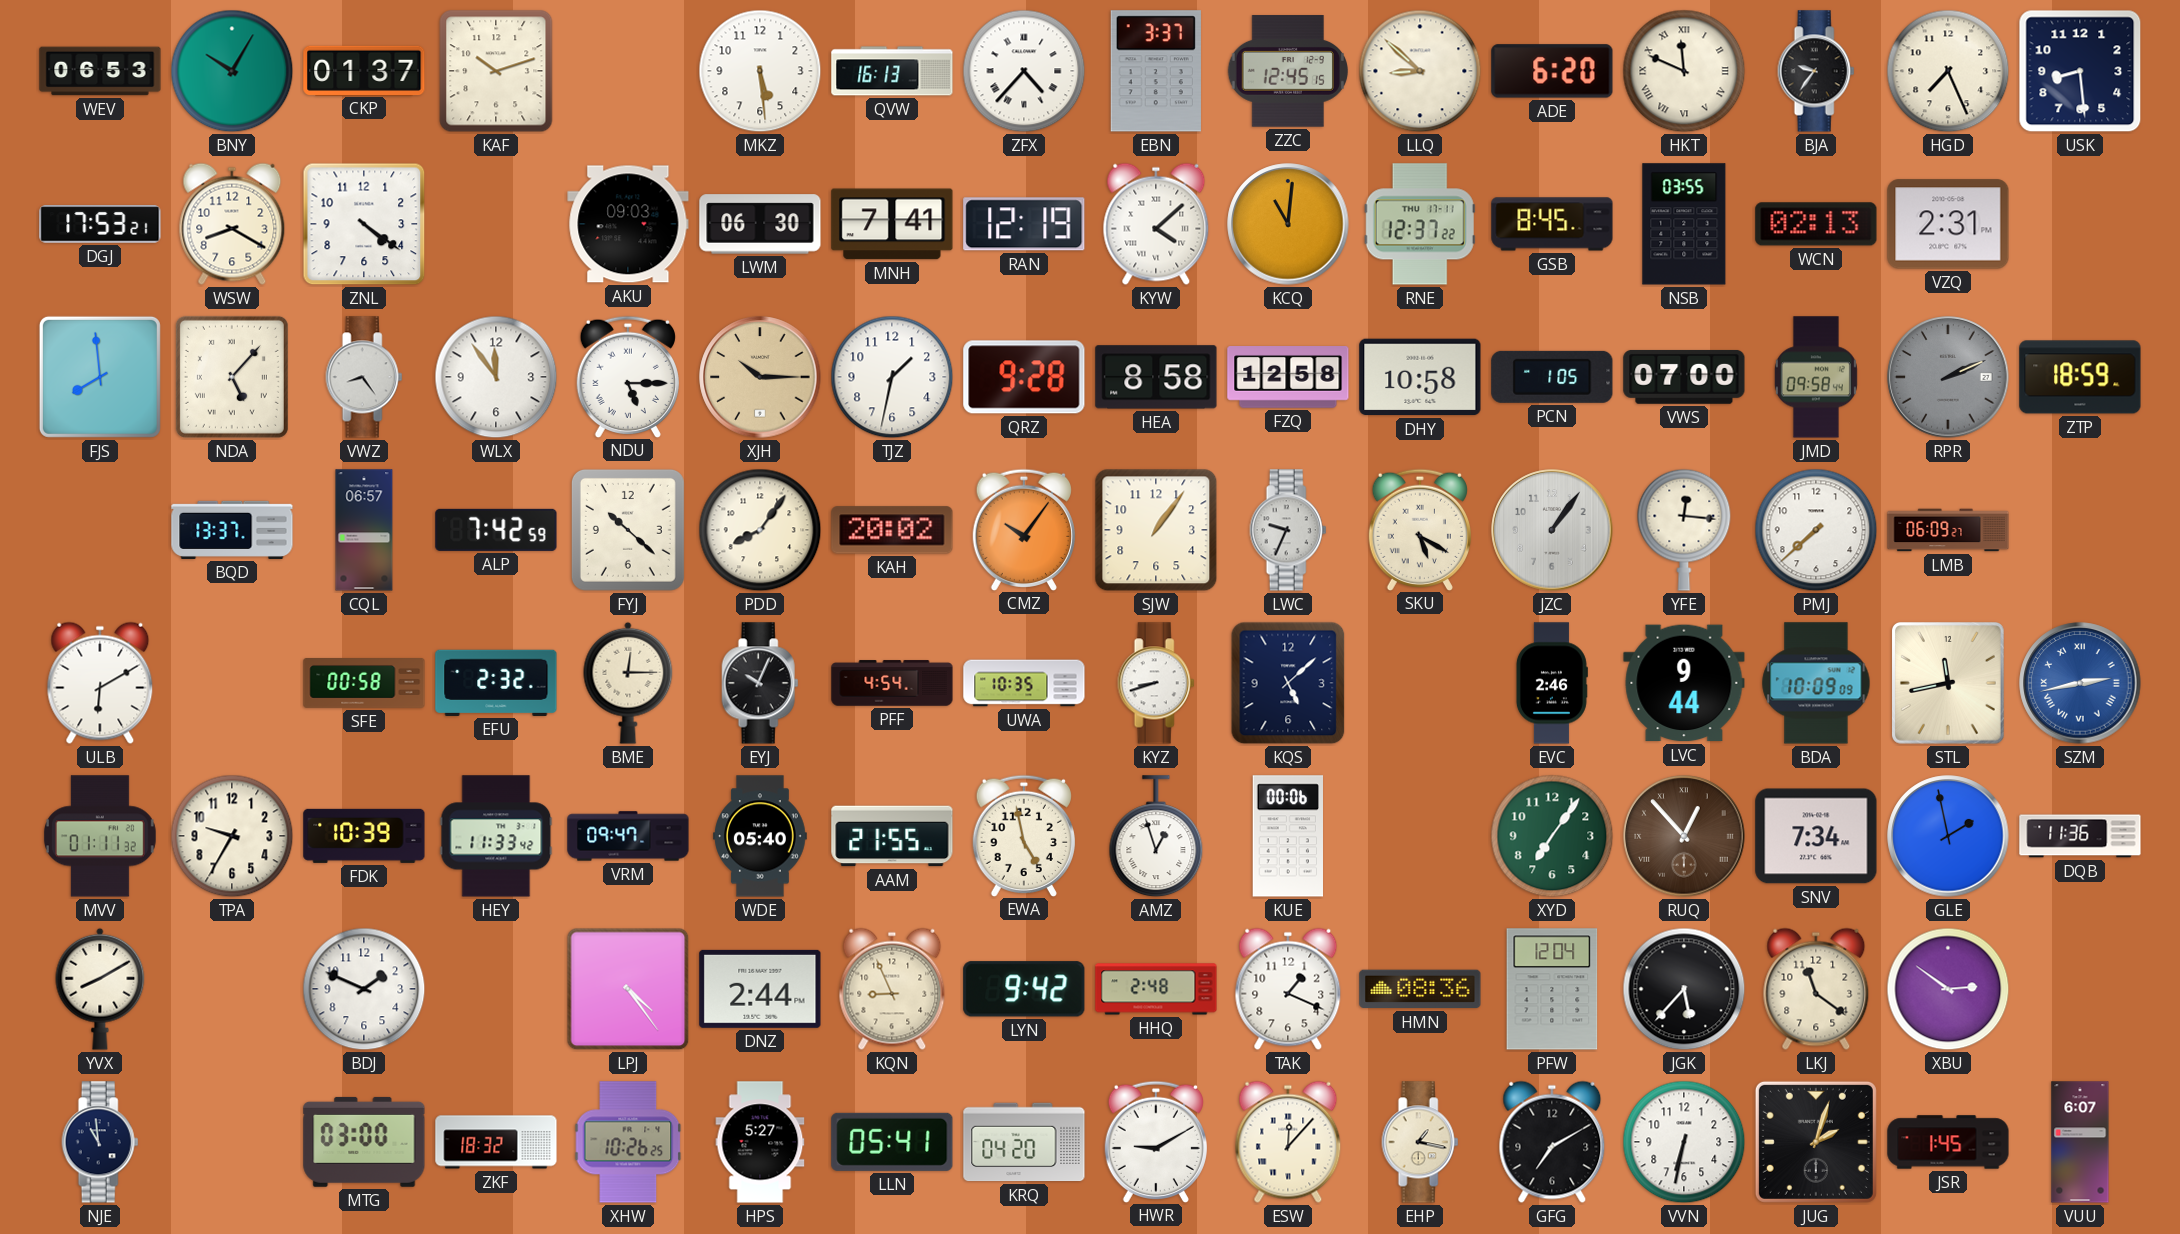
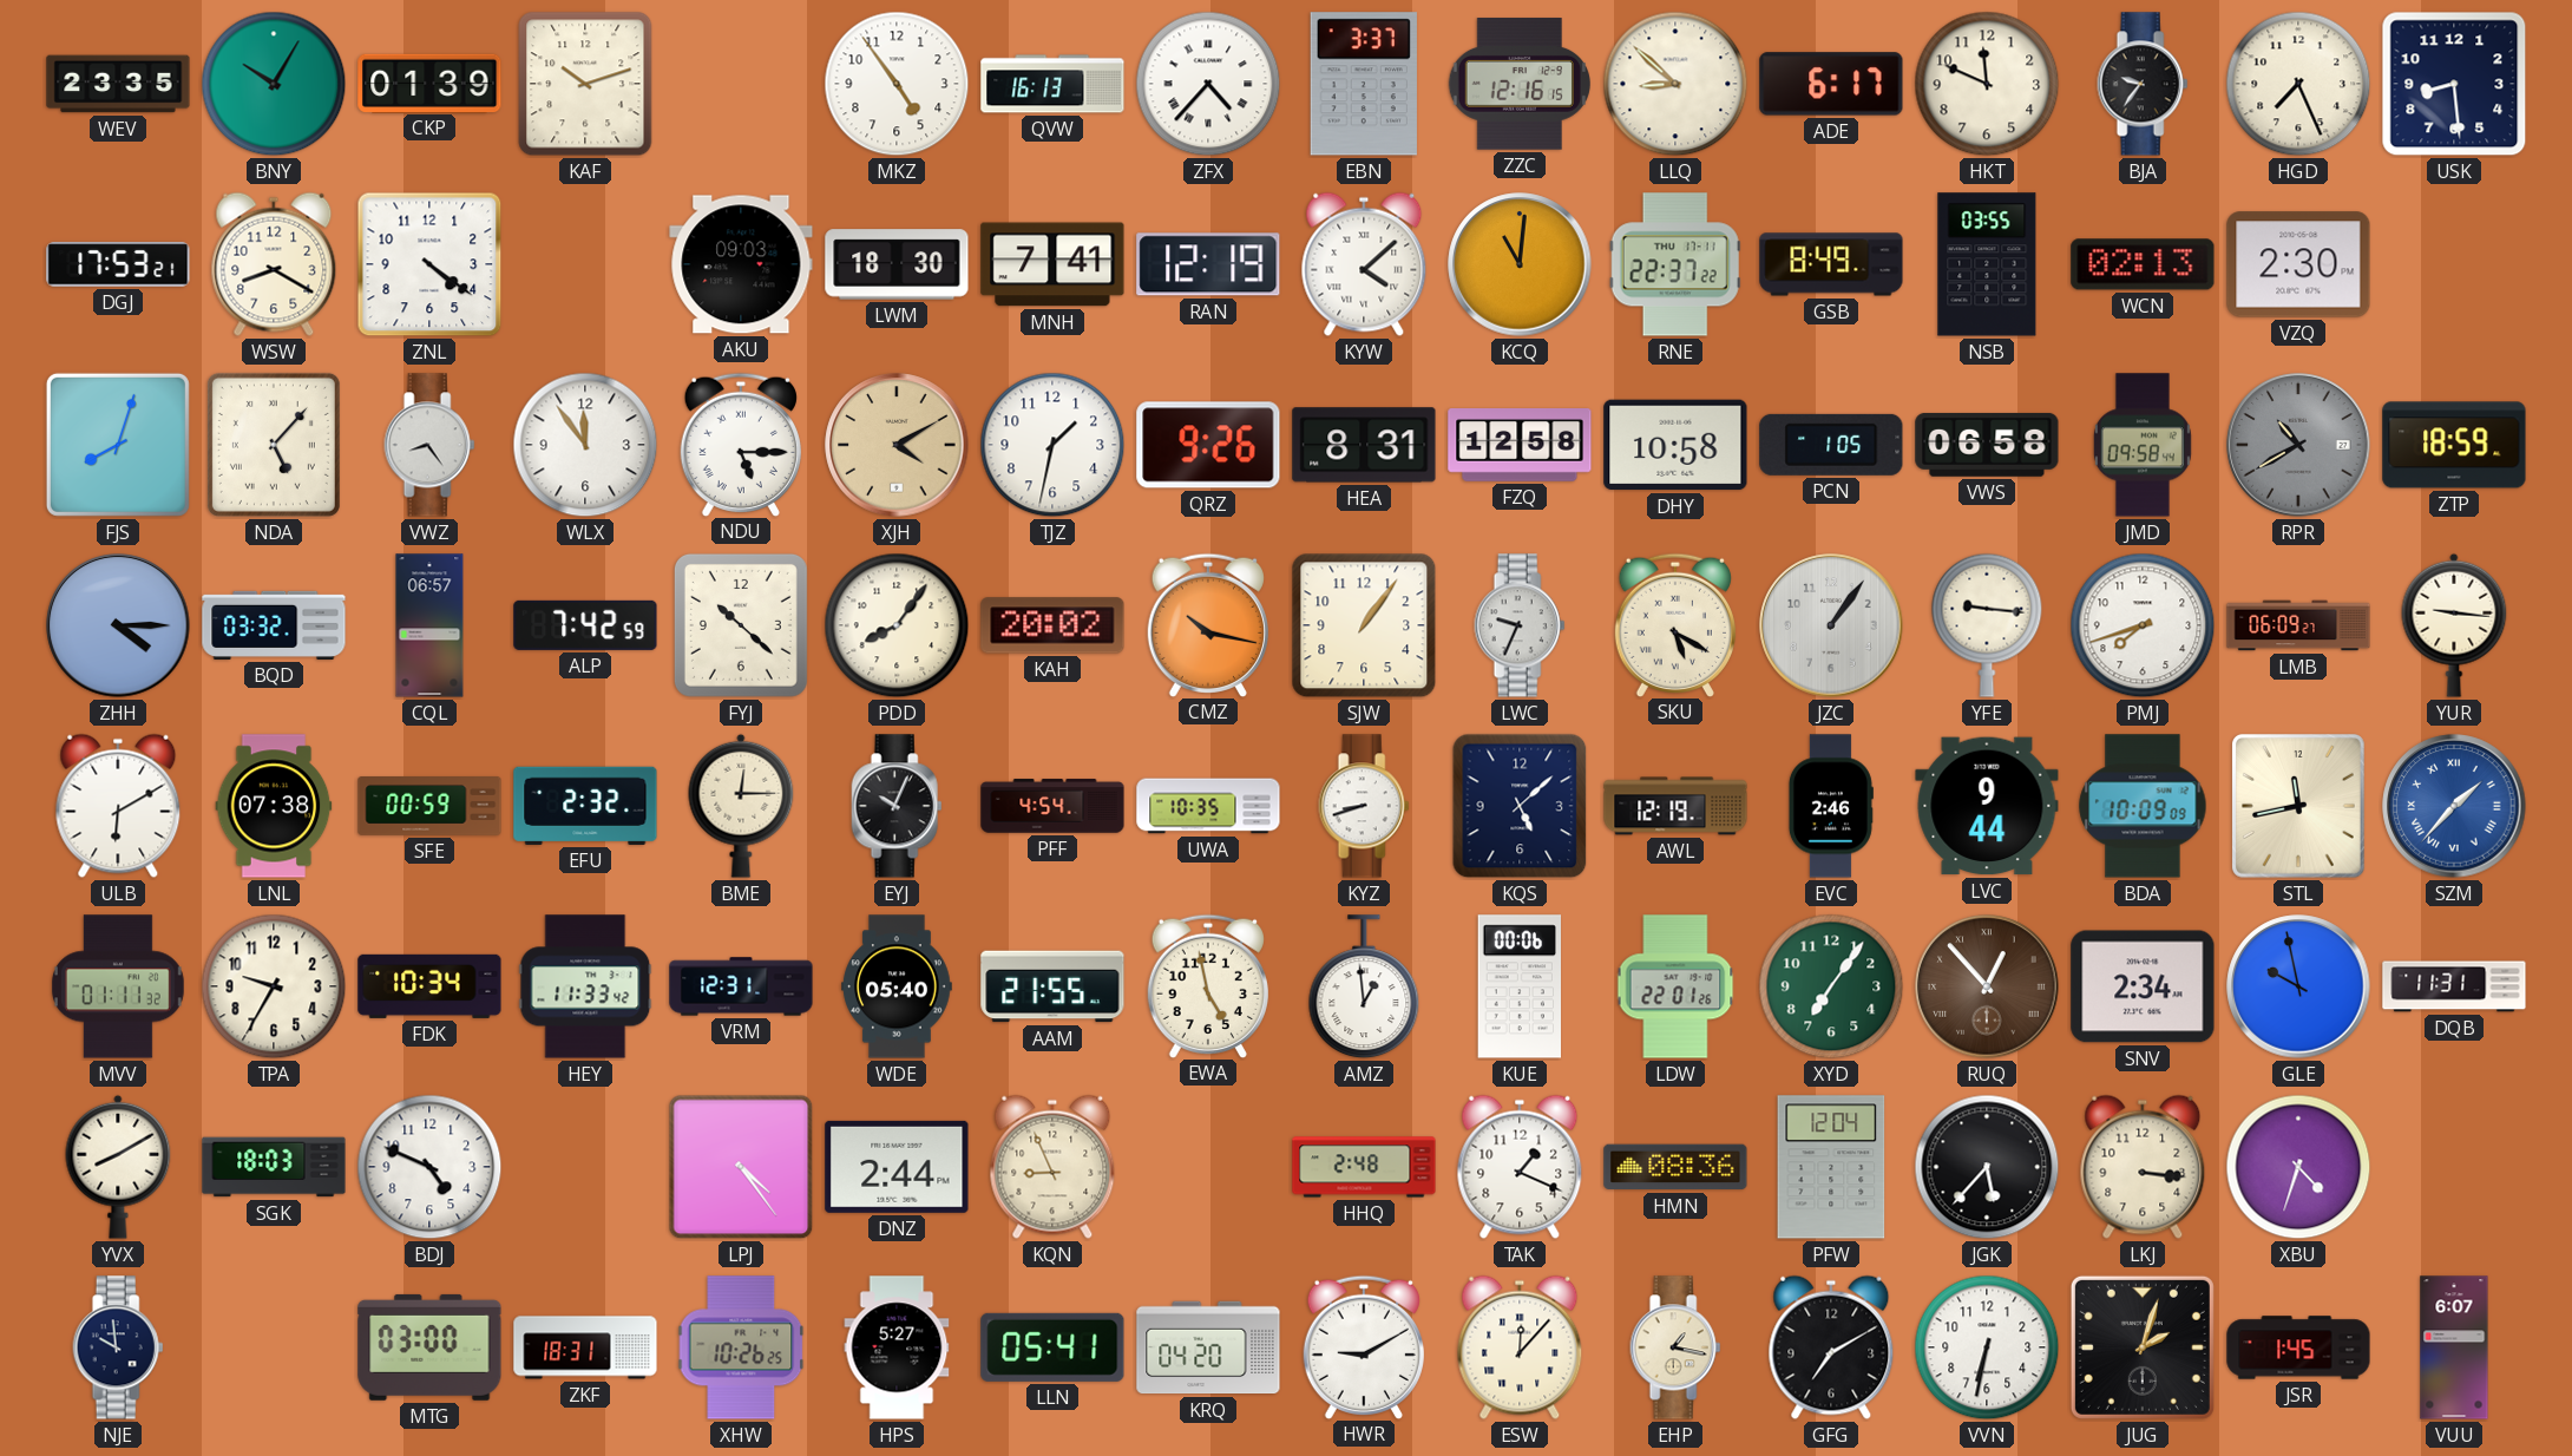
WEV: 06:53 -> 23:35
CKP: 01:37 -> 01:39
MKZ: 5:29 -> 4:54
ZZC: 12:45 -> 12:16
ADE: 6:20 -> 6:17
HKT numerals: Roman -> Arabic
LWM: 06:30 -> 18:30
RNE: 12:37 -> 22:37
GSB: 8:45 -> 8:49
VZQ: 2:31 -> 2:30
FJS: 7:59 -> 8:03
XJH: 10:15 -> 4:10
QRZ: 9:28 -> 9:26
HEA: 8:58 -> 8:31
VWS: 07:00 -> 06:58
RPR: 2:11 -> 10:40
ZHH: none -> 4:15
BQD: 13:37 -> 03:32
CMZ: 10:06 -> 10:17
YFE: 12:16 -> 9:16
PMJ: 7:38 -> 7:42
YUR: none -> 9:16
LNL: none -> 07:38
SFE: 00:58 -> 00:59
AWL: none -> 12:19
SZM: 2:43 -> 1:37
FDK: 10:39 -> 10:34
VRM: 09:47 -> 12:31
AMZ: 12:57 -> 12:59
LDW: none -> 22:01
SNV: 7:34 -> 2:34
GLE: 1:58 -> 9:58
DQB: 11:36 -> 11:31
SGK: none -> 18:03
BDJ: 1:49 -> 4:49
LYN: 9:42 -> none
LKJ: 11:21 -> 3:16
XBU: 2:51 -> 4:33
NJE: 10:59 -> 9:59
ZKF: 18:32 -> 18:31
